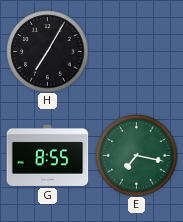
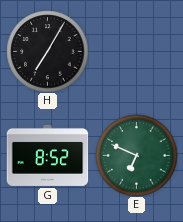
G: 8:55 -> 8:52
E: 7:17 -> 6:49
